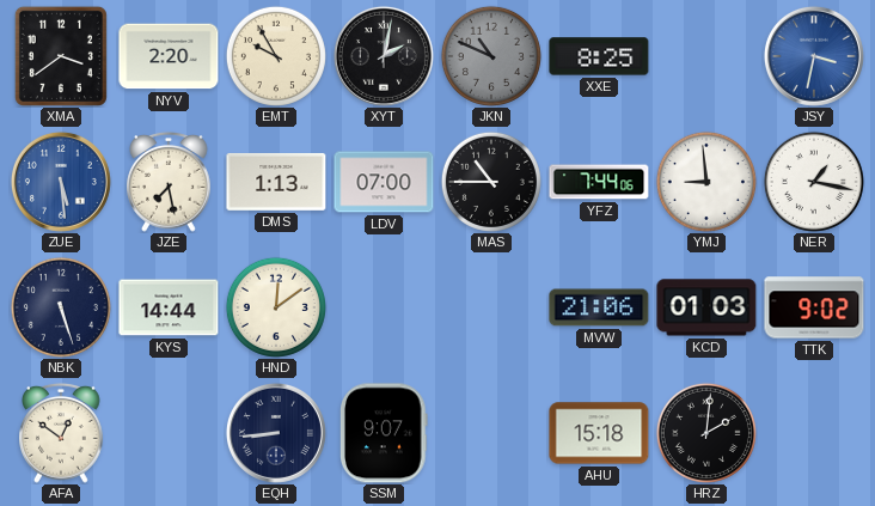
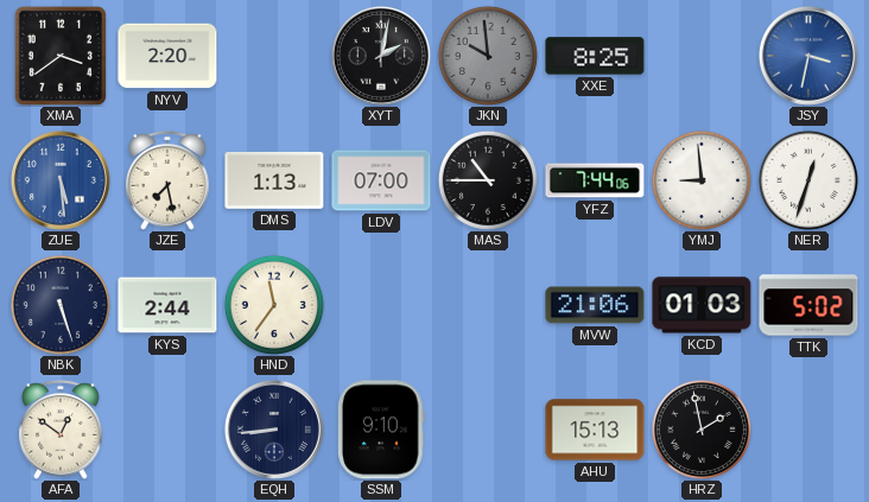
EMT: 9:55 -> none
JKN: 10:49 -> 9:59
NER: 1:17 -> 12:33
KYS: 14:44 -> 2:44
HND: 12:09 -> 11:36
TTK: 9:02 -> 5:02
SSM: 9:07 -> 9:10
AHU: 15:18 -> 15:13
HRZ: 2:01 -> 1:58
